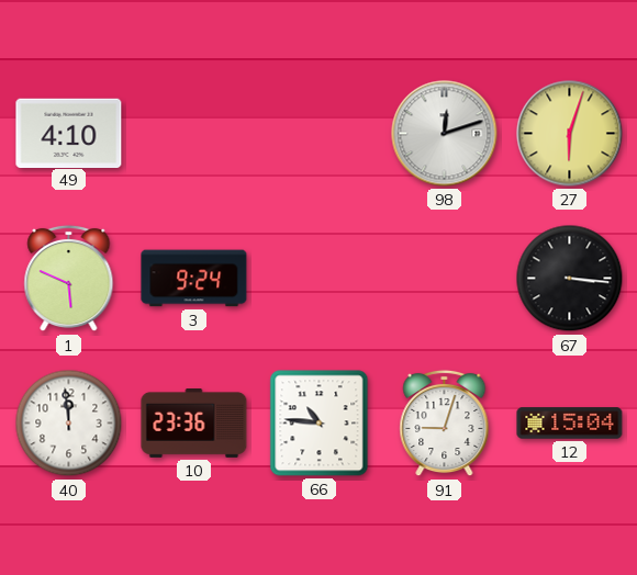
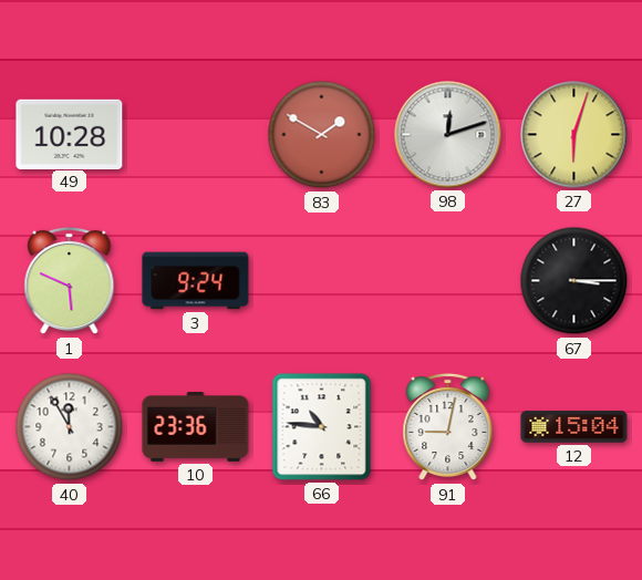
49: 4:10 -> 10:28
83: none -> 1:50
67: 3:16 -> 3:15
40: 11:59 -> 11:55
91: 9:03 -> 9:02
